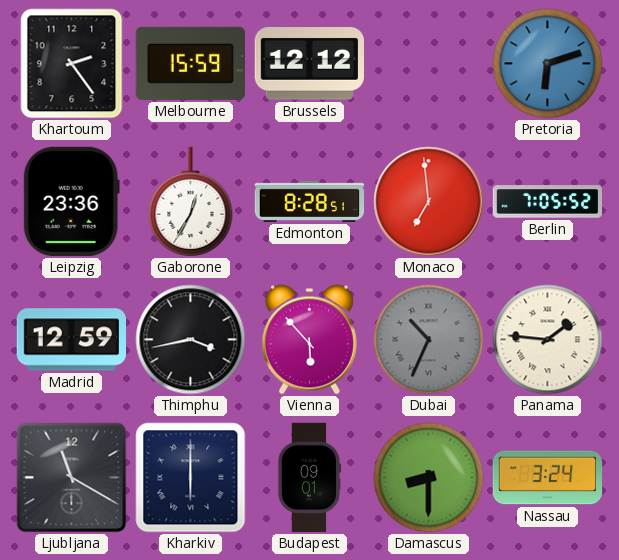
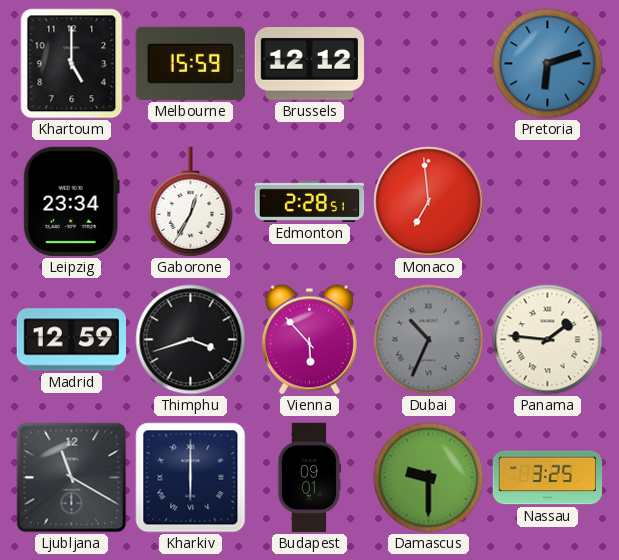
Khartoum: 2:24 -> 5:00
Leipzig: 23:36 -> 23:34
Edmonton: 8:28 -> 2:28
Berlin: 7:05 -> none
Thimphu: 3:43 -> 3:42
Damascus: 8:30 -> 9:30
Nassau: 3:24 -> 3:25
